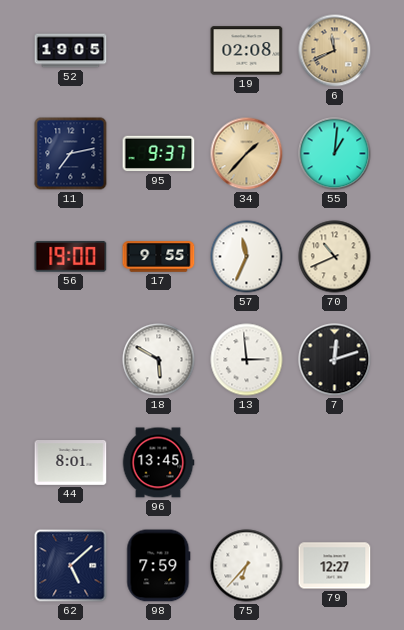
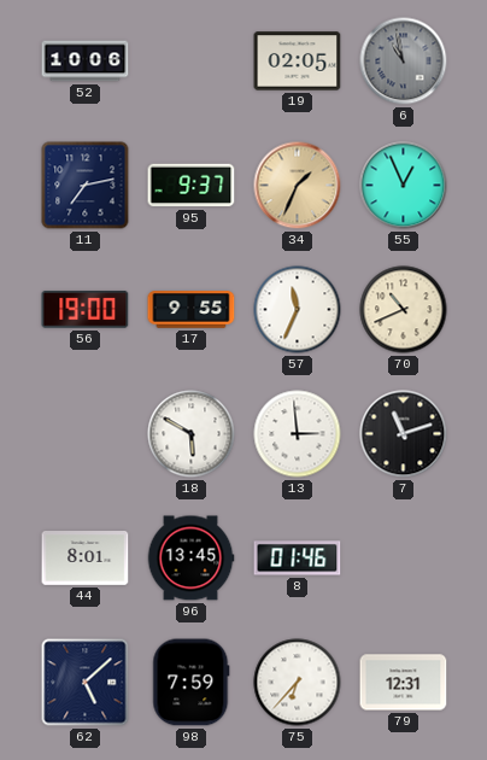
52: 19:05 -> 10:06
19: 02:08 -> 02:05
6: 11:41 -> 10:58
6 dial: champagne -> grey
34: 1:37 -> 1:34
55: 1:01 -> 12:56
7: 12:12 -> 11:12
8: none -> 01:46
79: 12:27 -> 12:31
